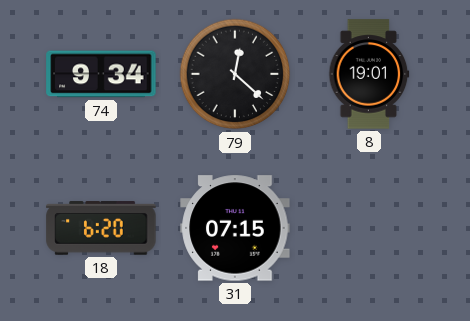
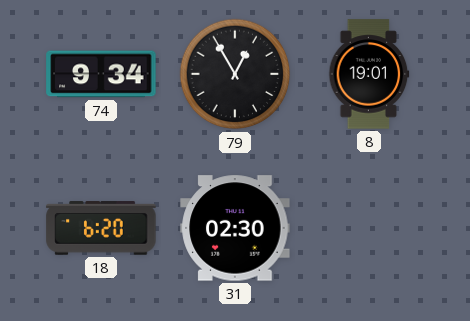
79: 12:22 -> 12:55
31: 07:15 -> 02:30
